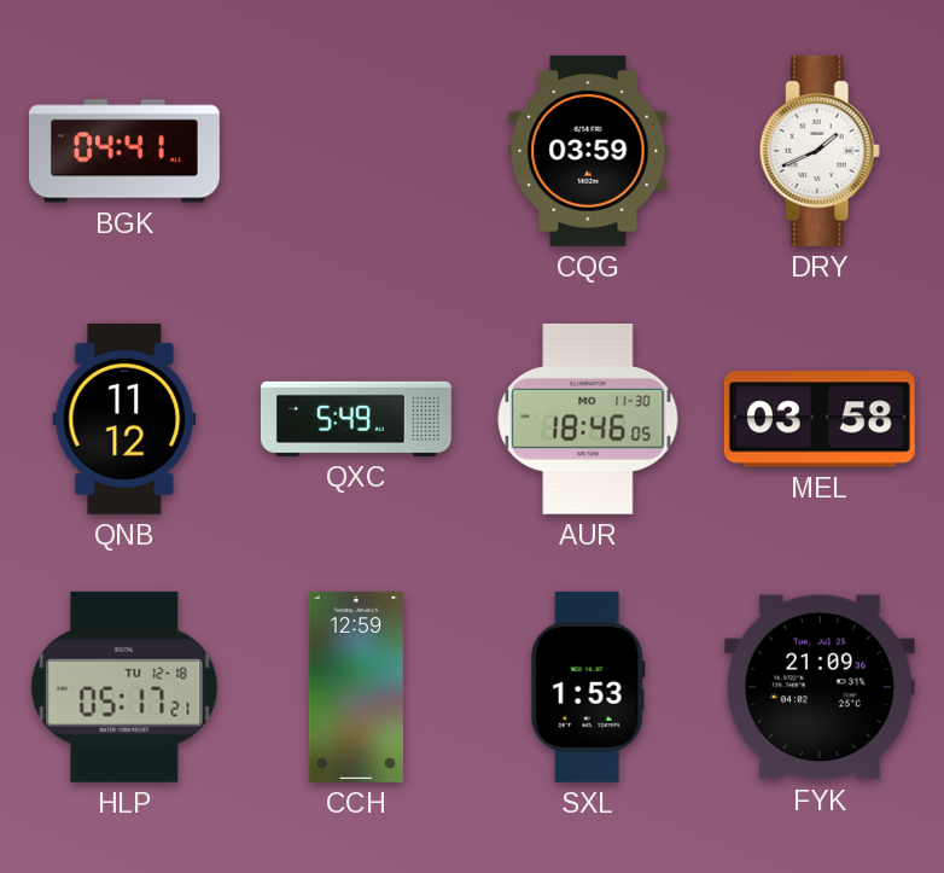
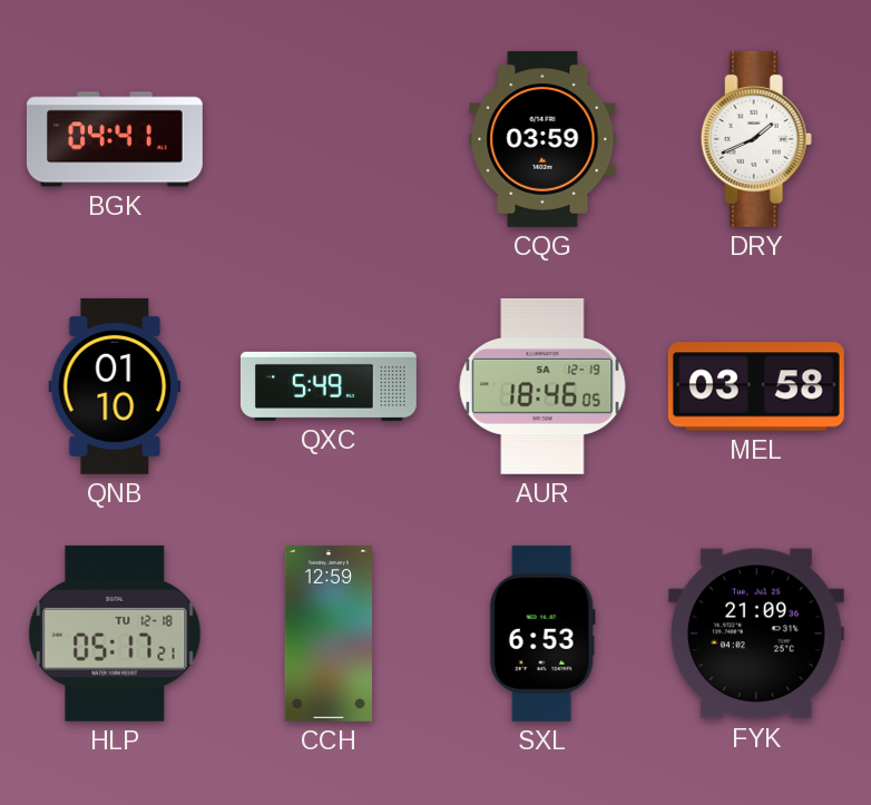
QNB: 11:12 -> 01:10
AUR date: MO 11-30 -> SA 12-19
SXL: 1:53 -> 6:53
